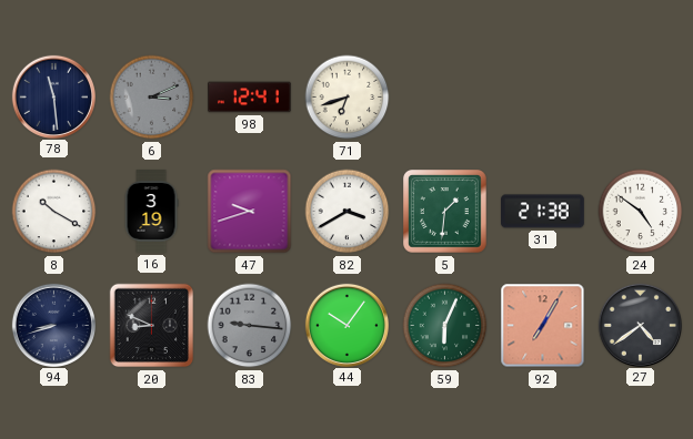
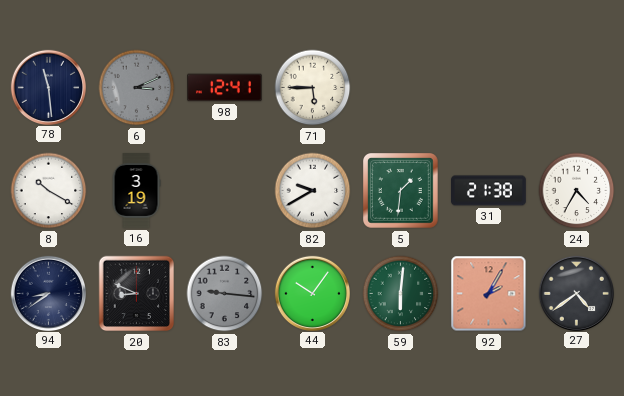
71: 6:42 -> 5:45
47: 9:42 -> none
82: 3:40 -> 9:40
24: 4:51 -> 4:35
94: 8:42 -> 8:39
59: 6:04 -> 6:01
92: 7:05 -> 2:05
